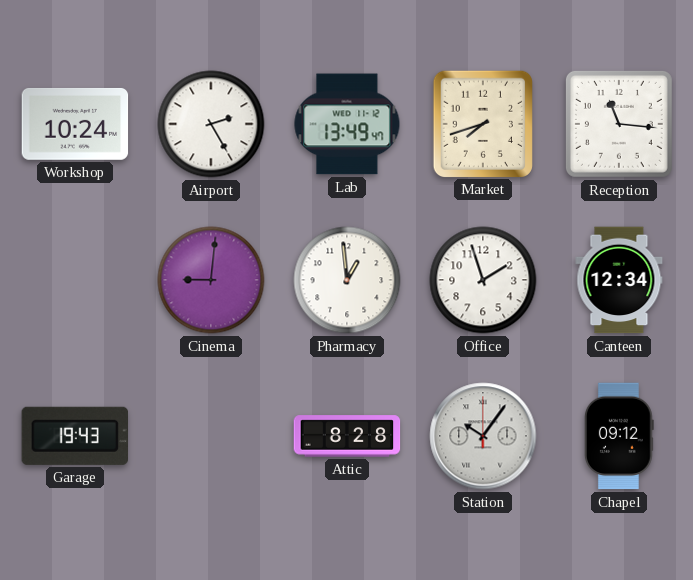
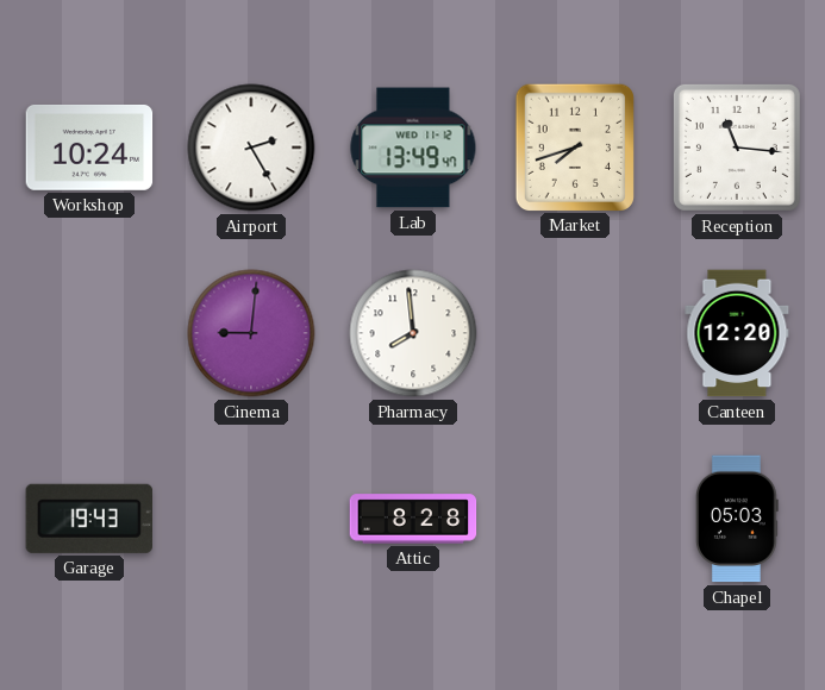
Pharmacy: 12:59 -> 7:59
Office: 1:57 -> none
Canteen: 12:34 -> 12:20
Station: 10:06 -> none
Chapel: 09:12 -> 05:03
